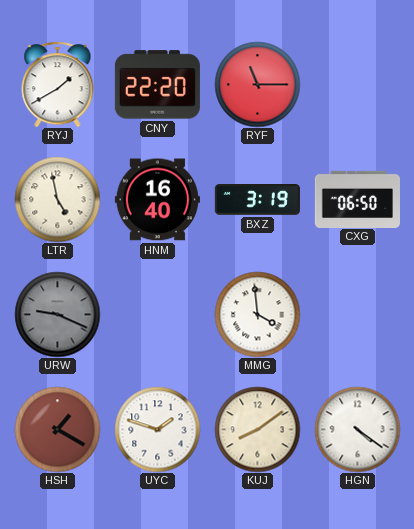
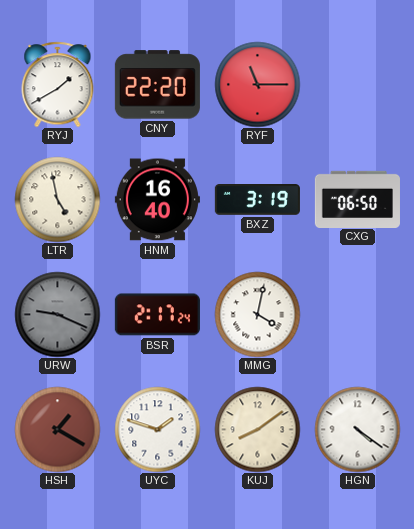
BSR: none -> 2:17
MMG: 3:59 -> 4:02
